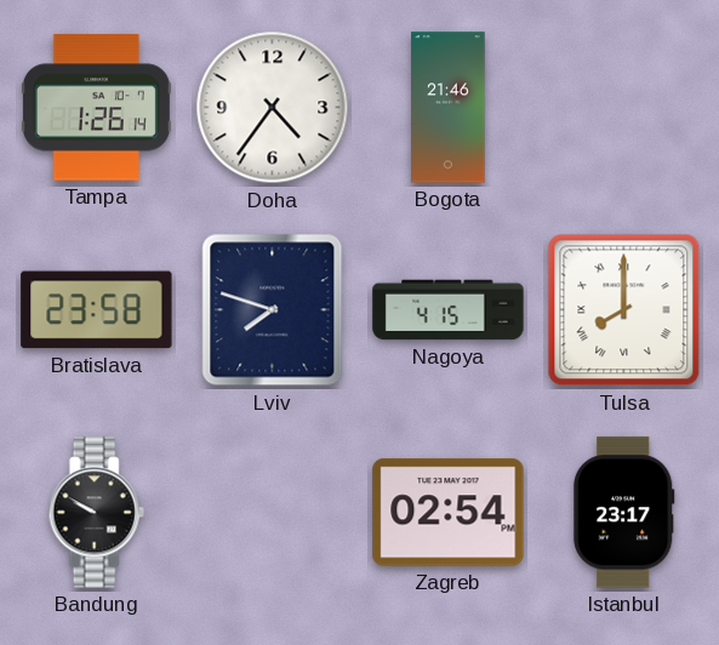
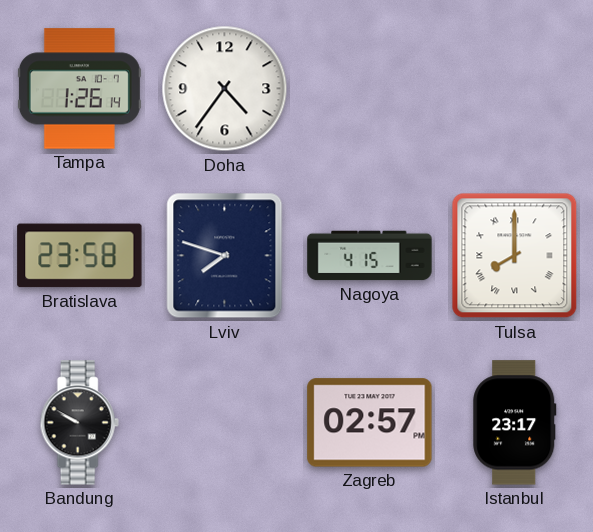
Bogota: 21:46 -> none
Zagreb: 02:54 -> 02:57
